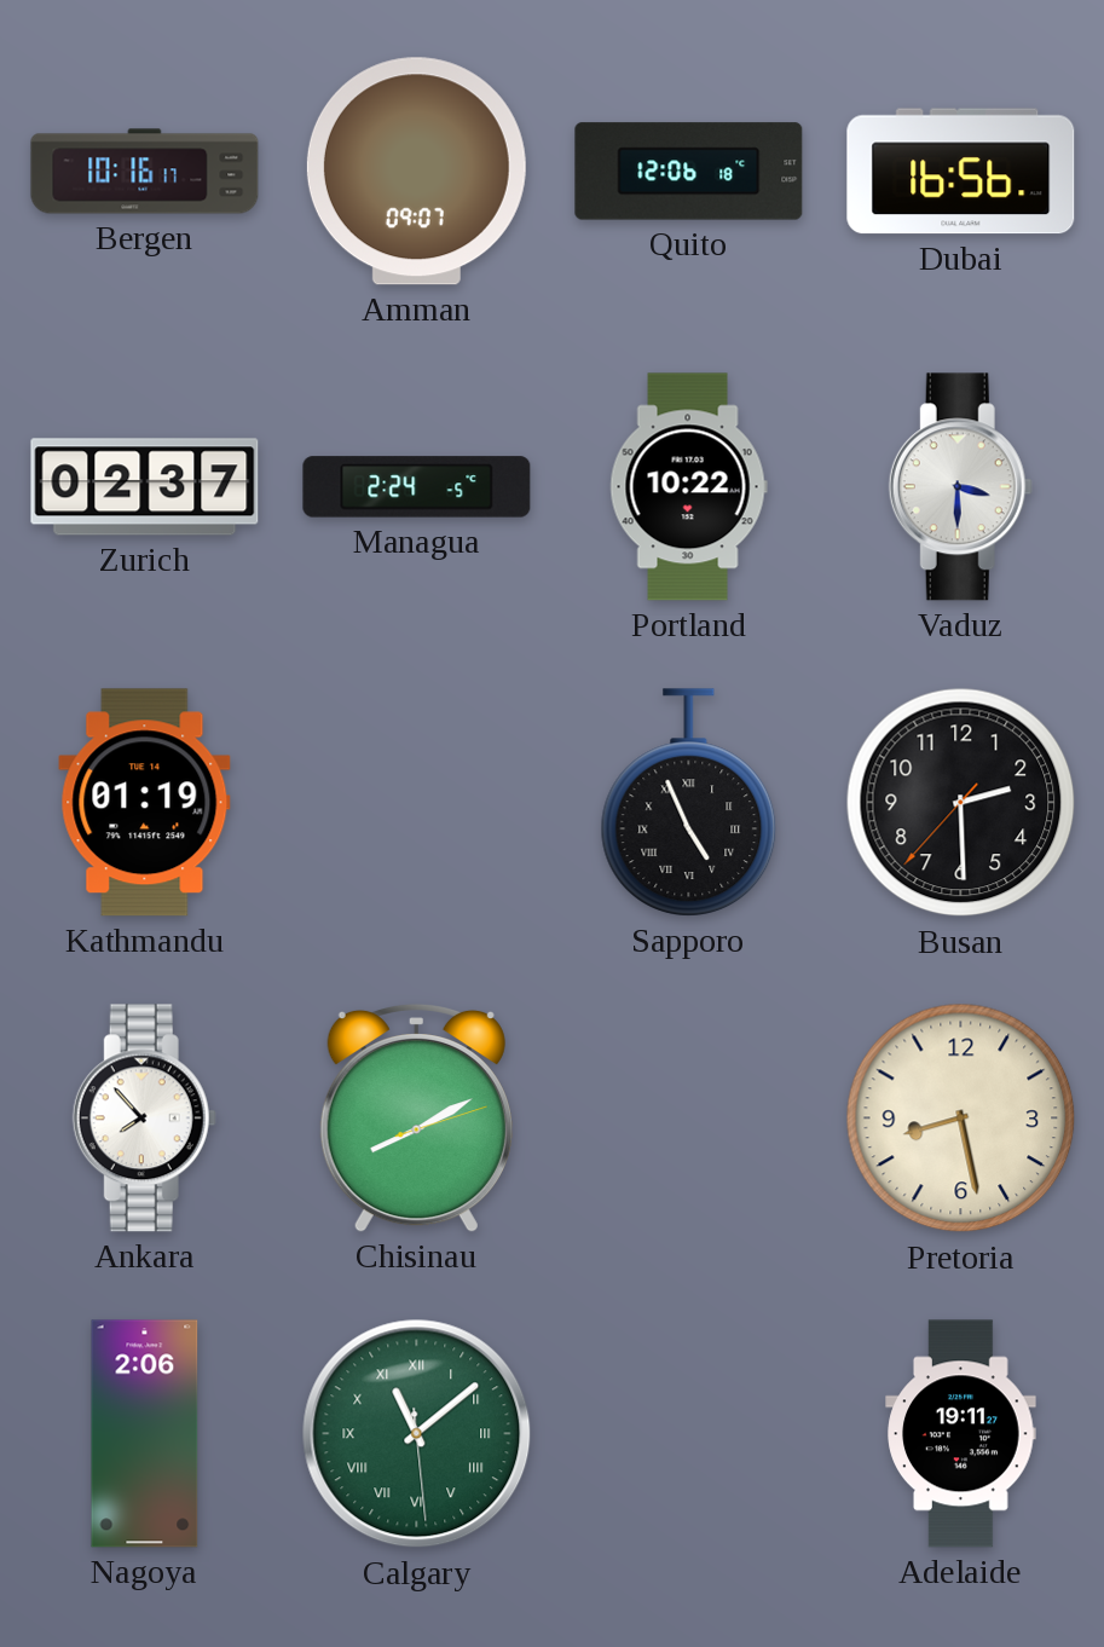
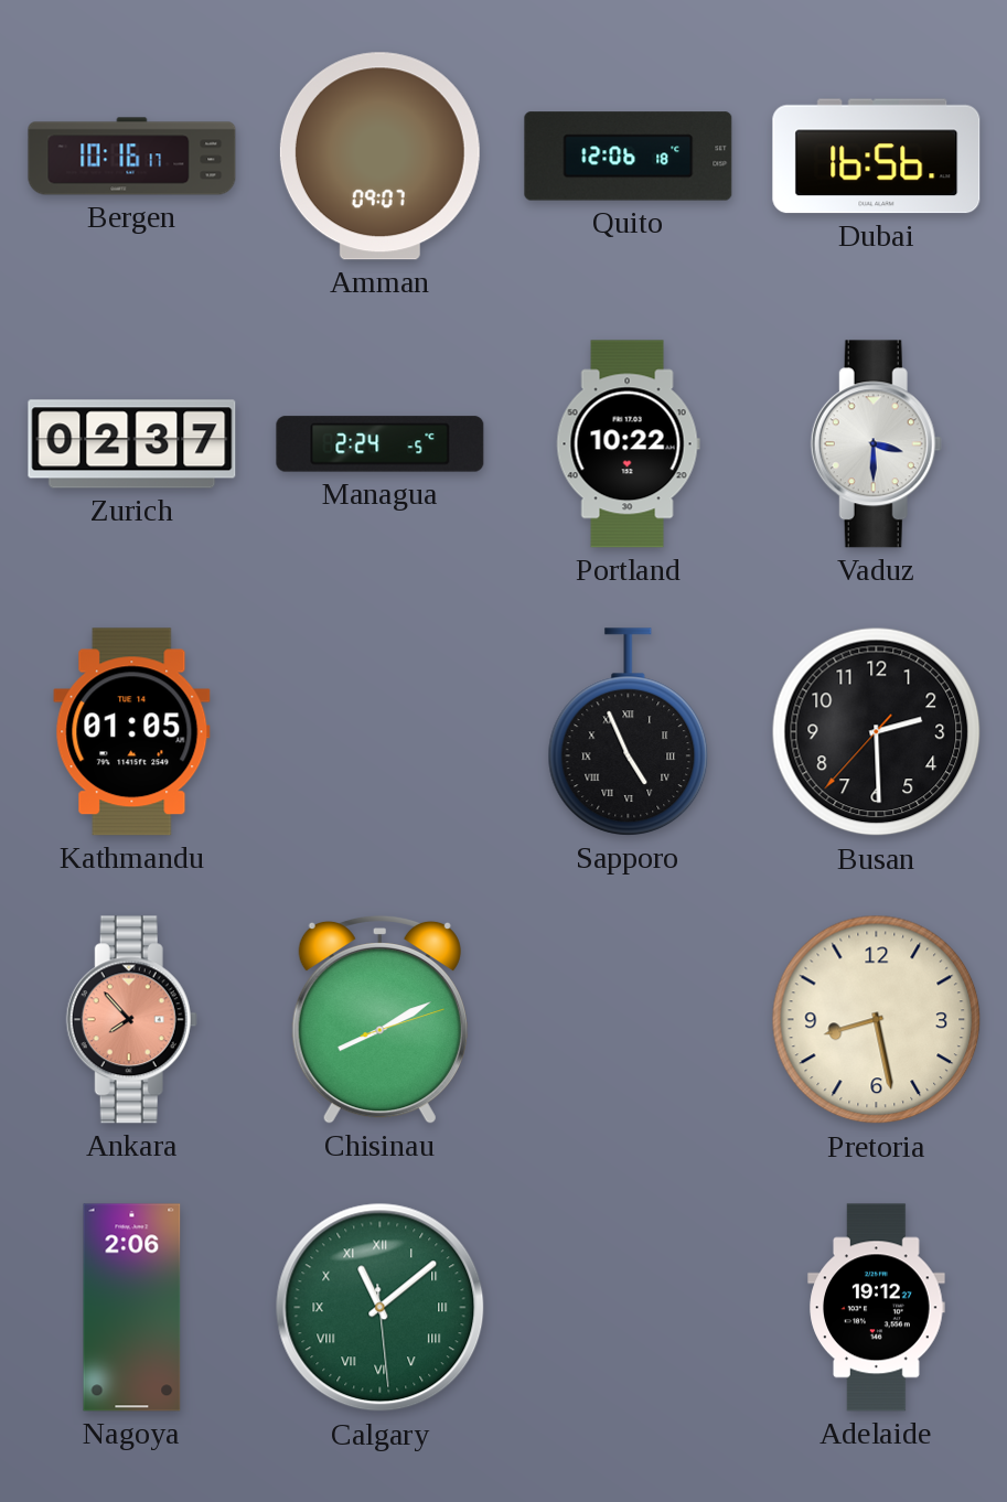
Kathmandu: 01:19 -> 01:05
Ankara dial: white -> salmon
Adelaide: 19:11 -> 19:12
